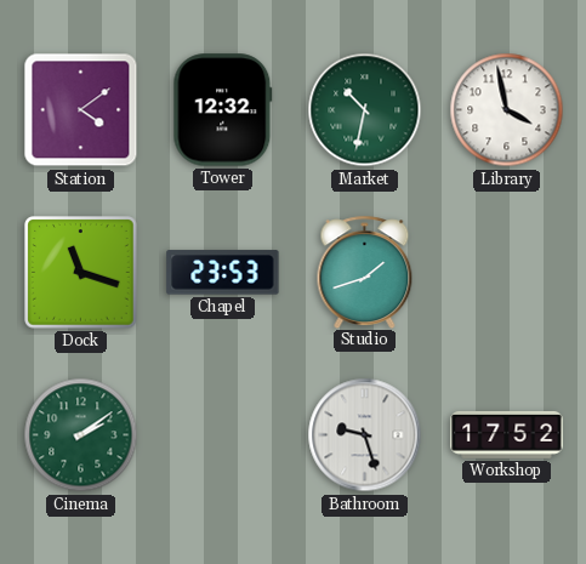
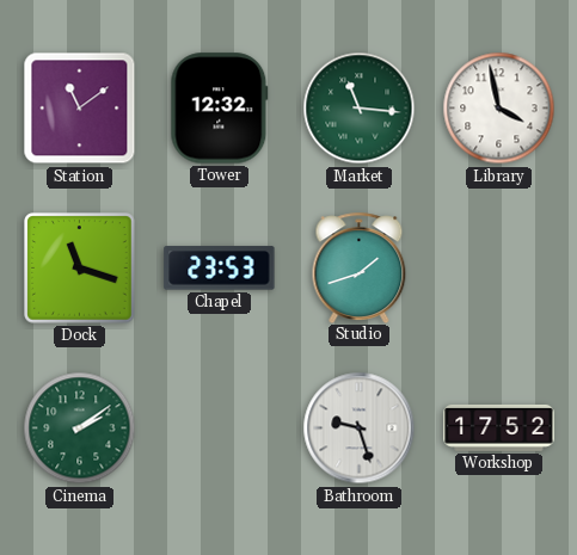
Station: 4:09 -> 11:09
Market: 10:32 -> 11:16
